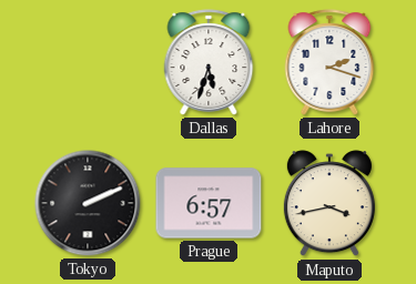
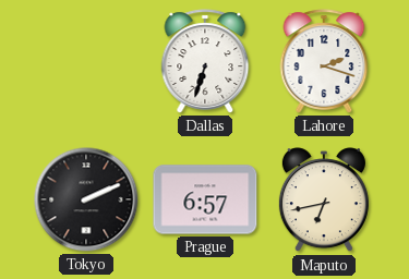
Dallas: 5:33 -> 6:33
Maputo: 3:43 -> 6:43
